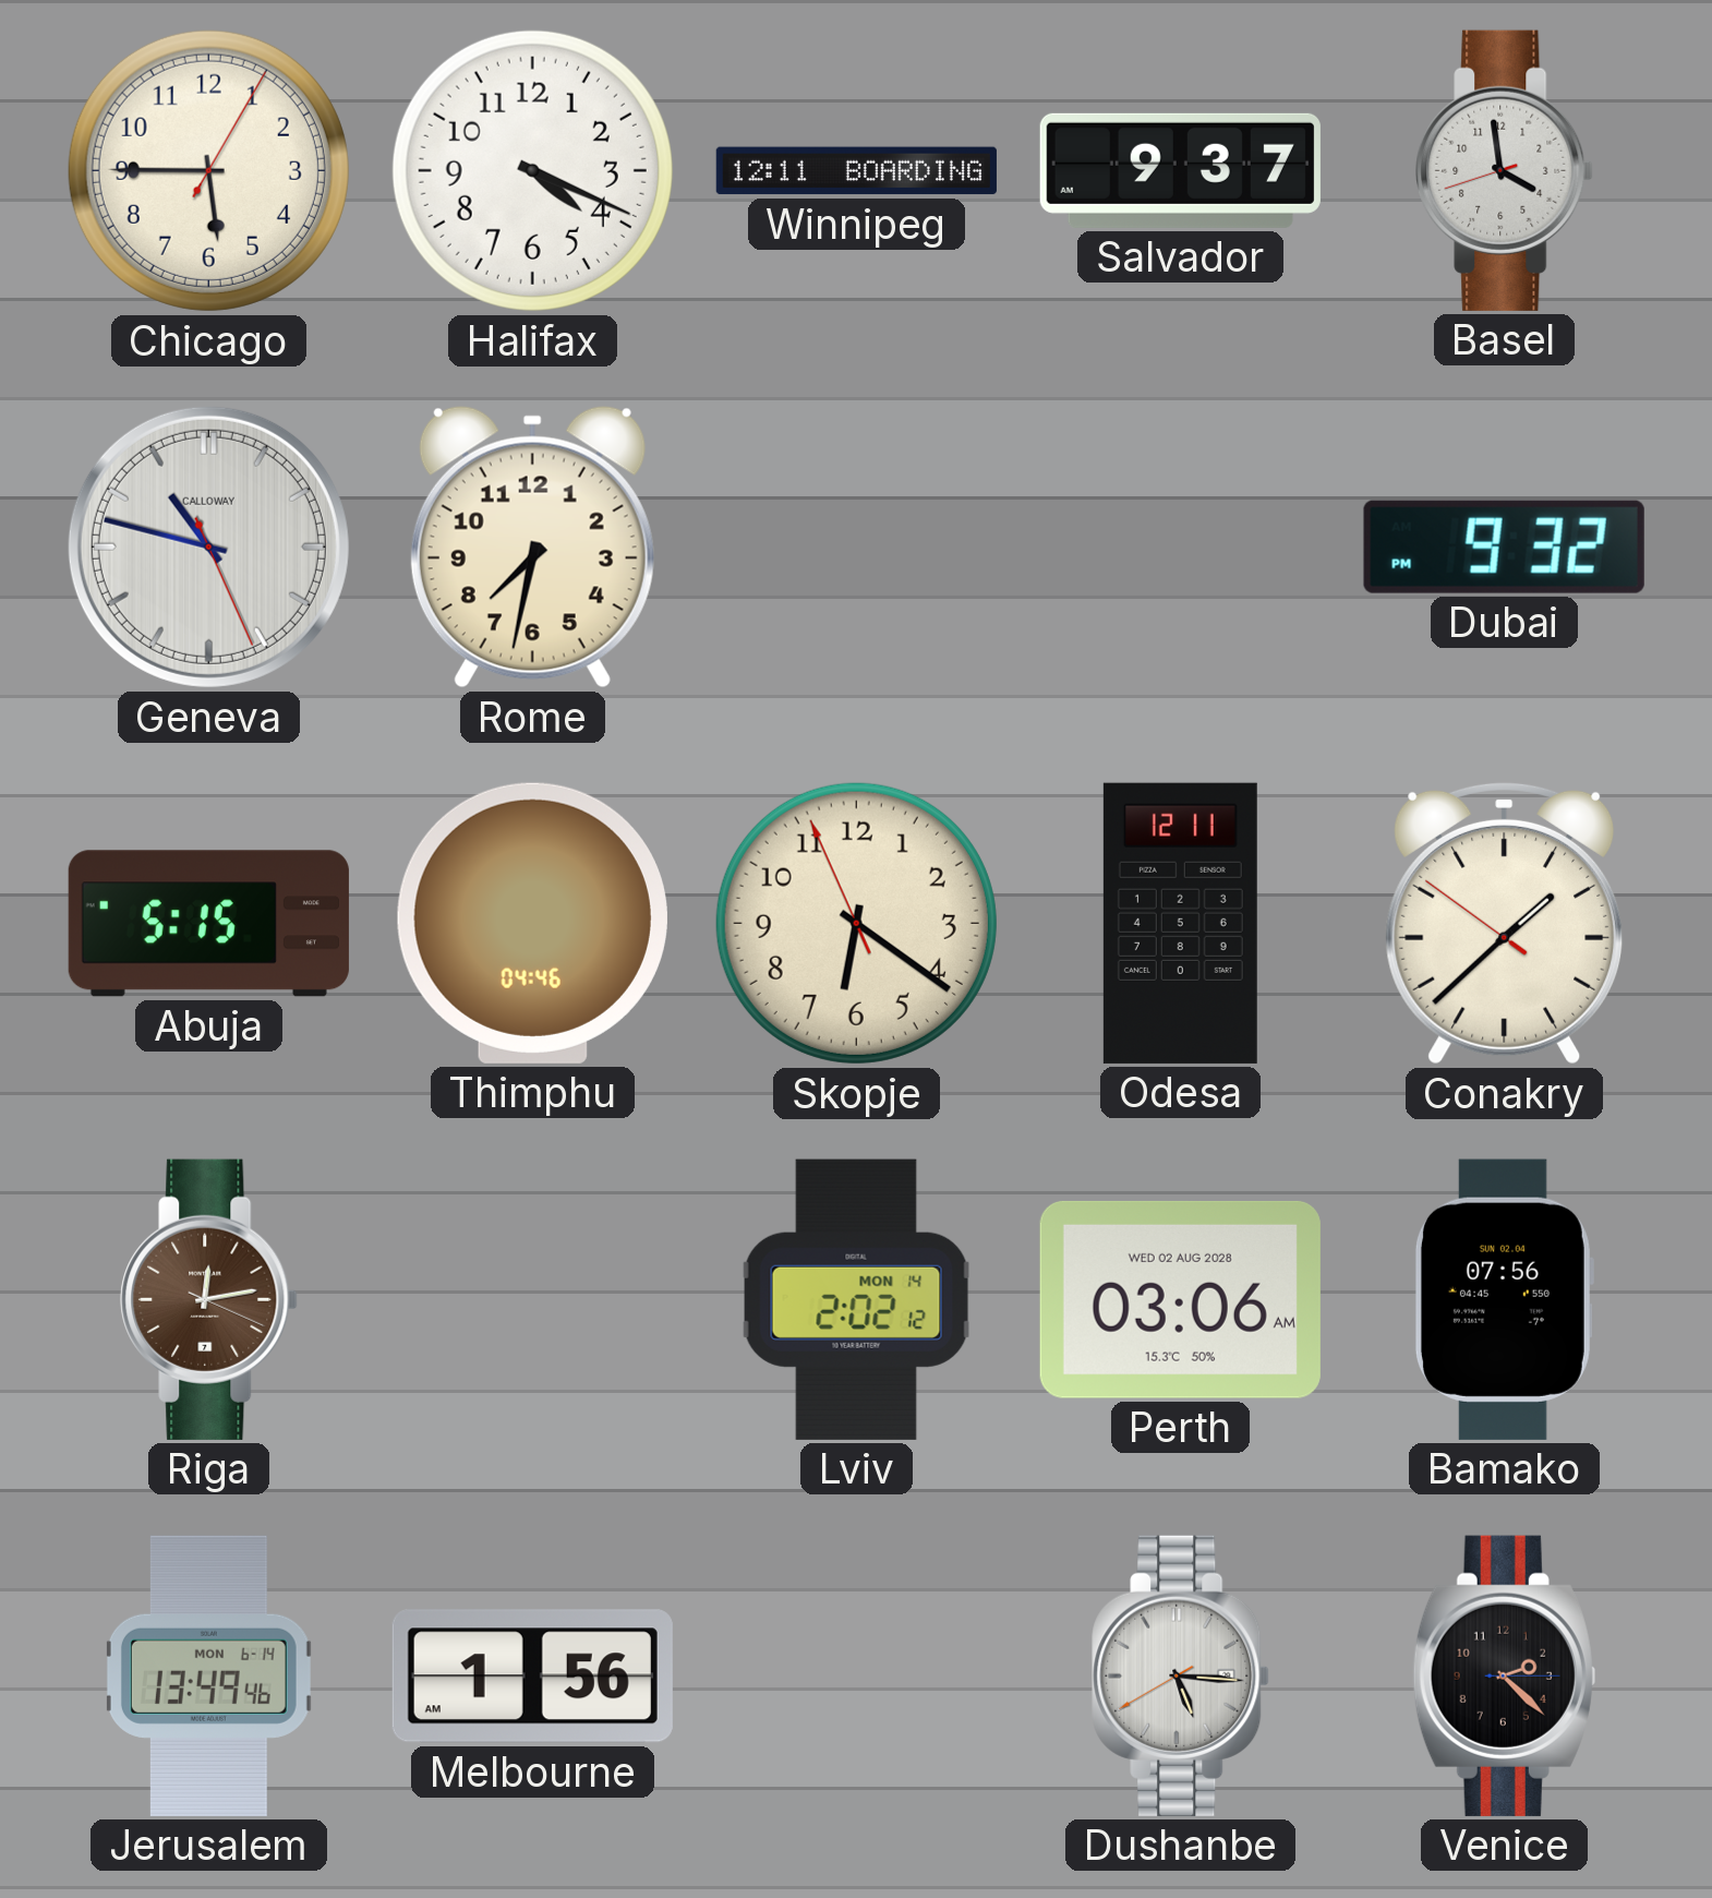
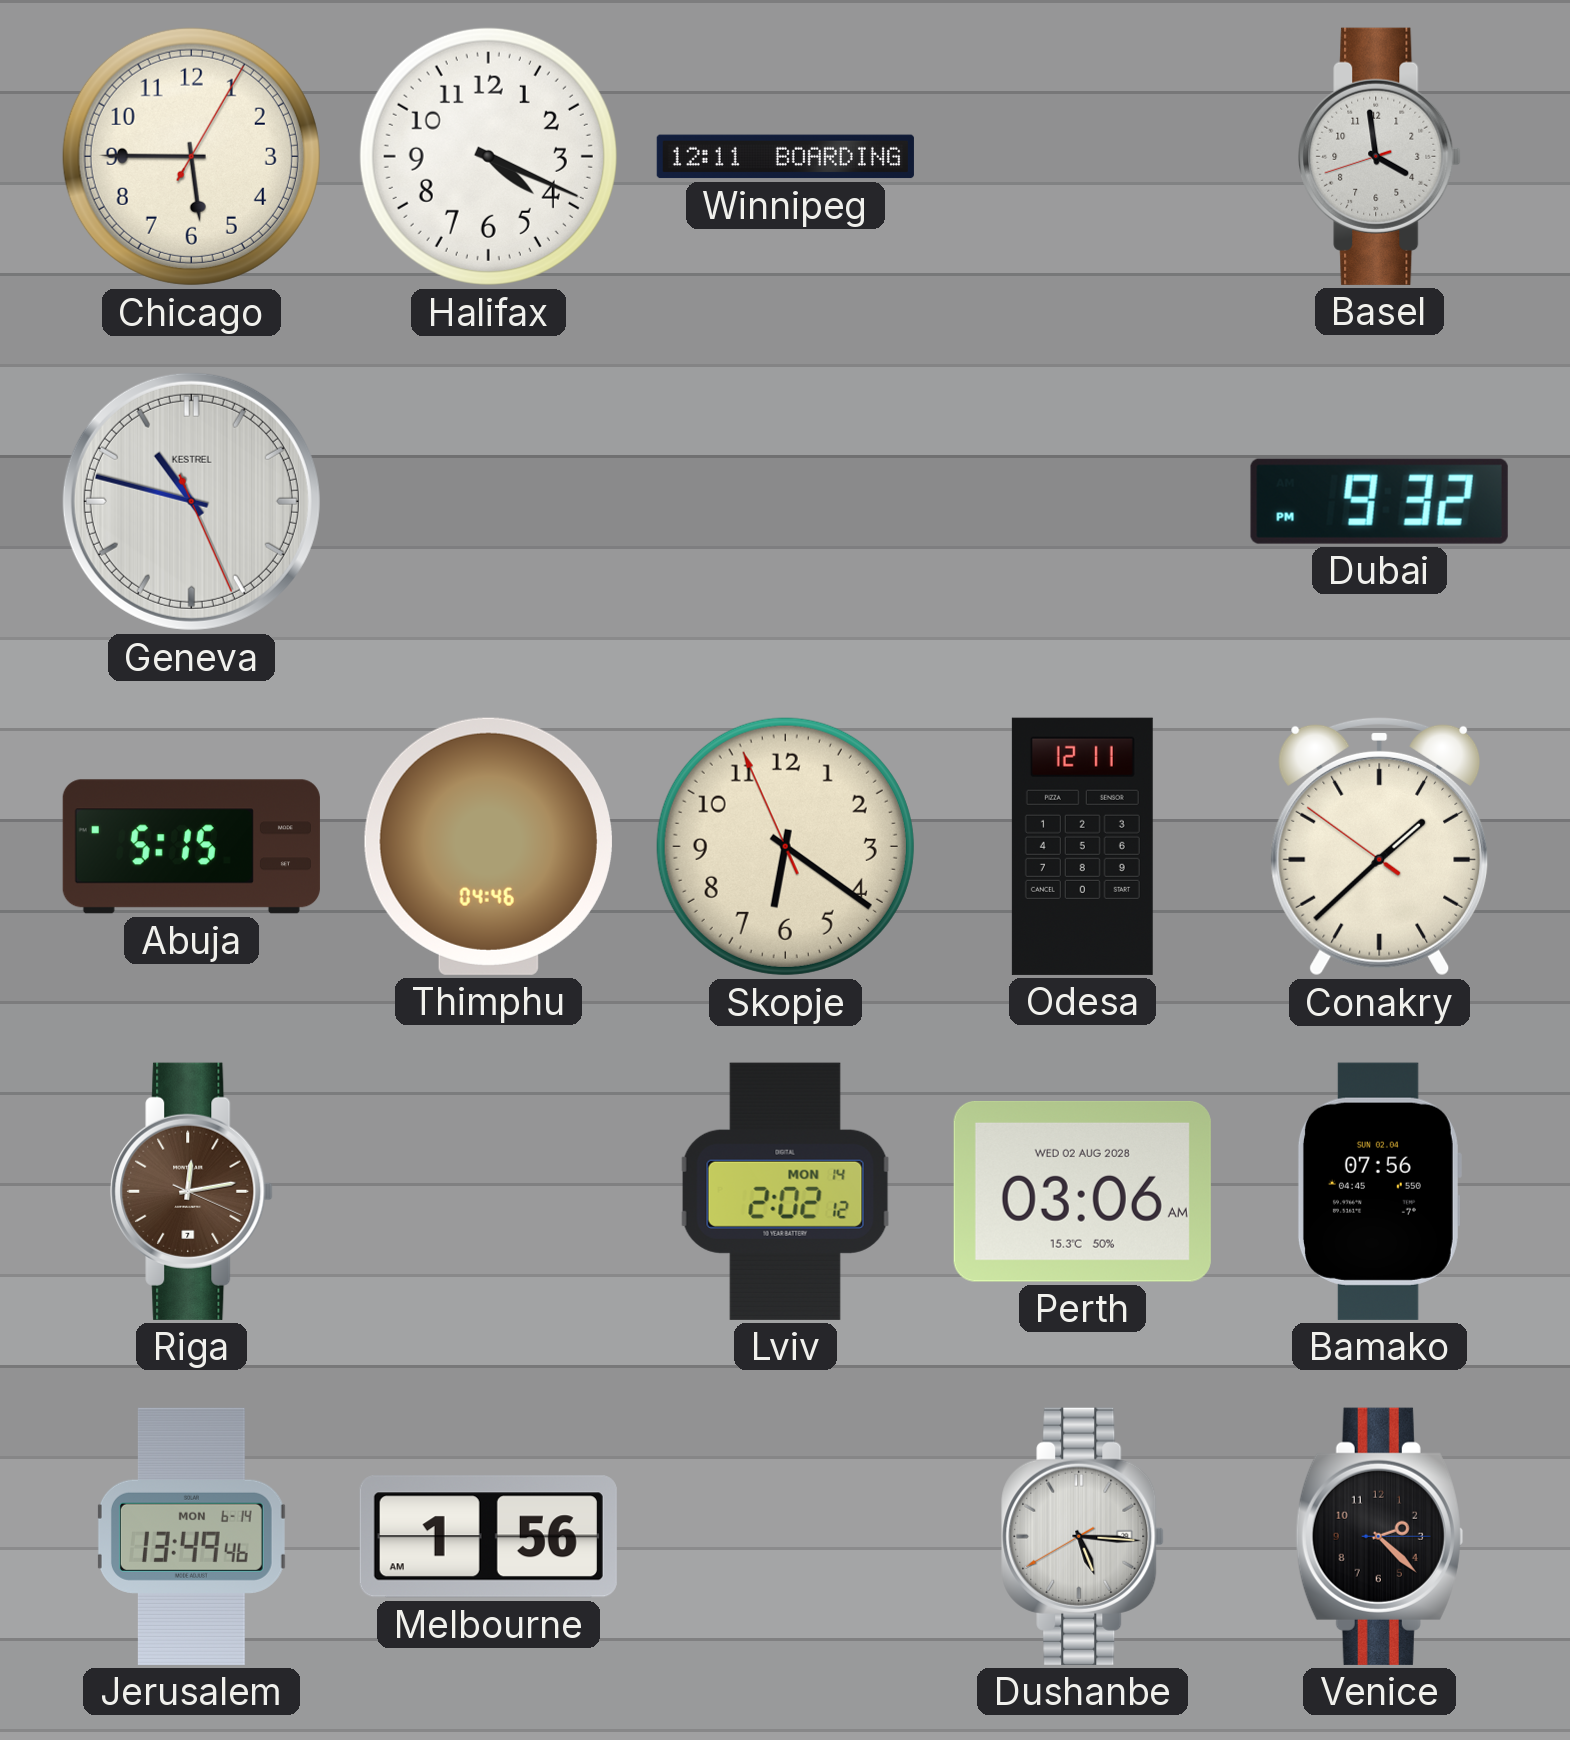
Salvador: 9:37 -> none
Geneva brand: CALLOWAY -> KESTREL
Rome: 7:32 -> none
